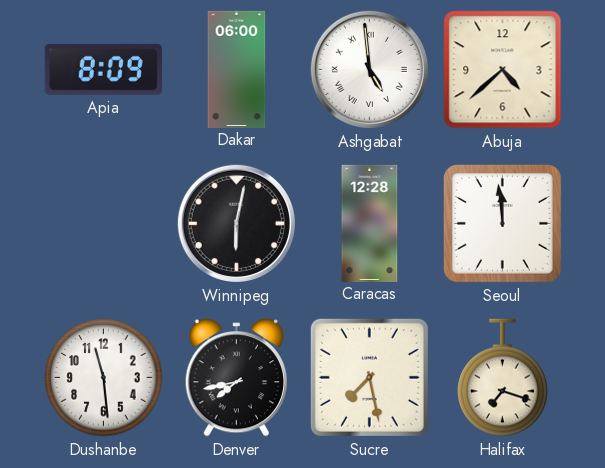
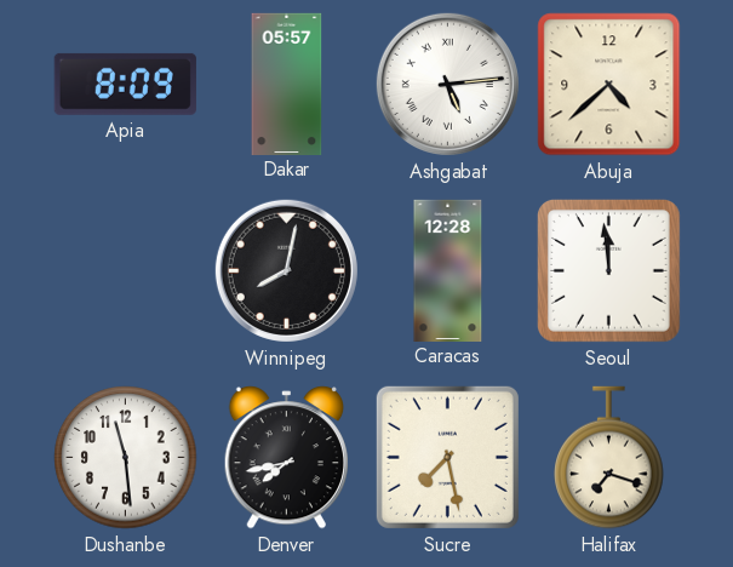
Dakar: 06:00 -> 05:57
Ashgabat: 4:59 -> 5:14
Winnipeg: 6:02 -> 8:02
